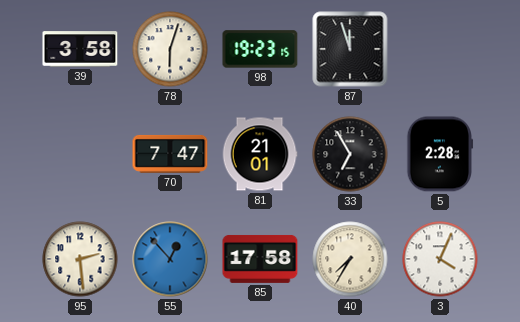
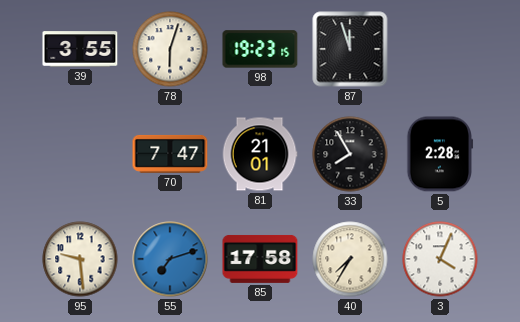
39: 3:58 -> 3:55
33: 6:55 -> 7:55
95: 2:29 -> 9:29
55: 12:53 -> 7:12
